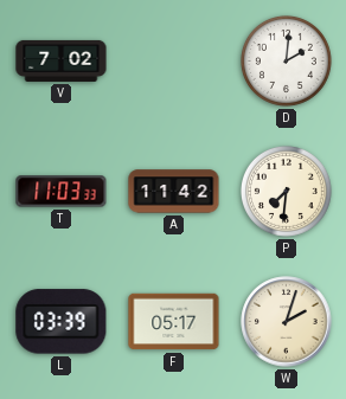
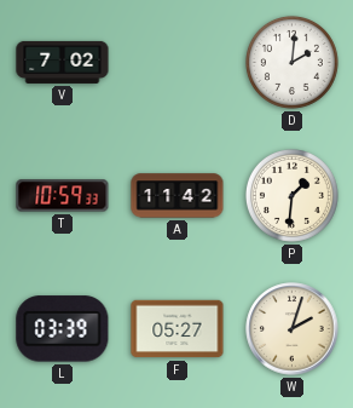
T: 11:03 -> 10:59
P: 7:31 -> 1:31
F: 05:17 -> 05:27
